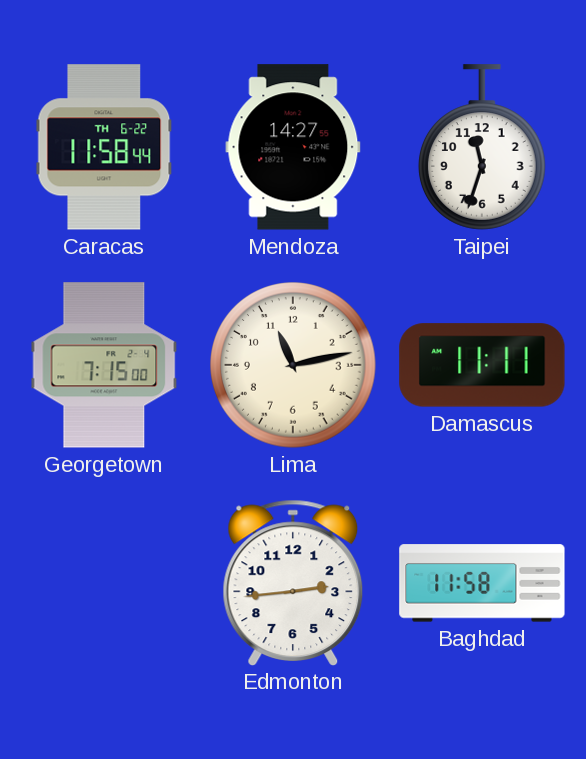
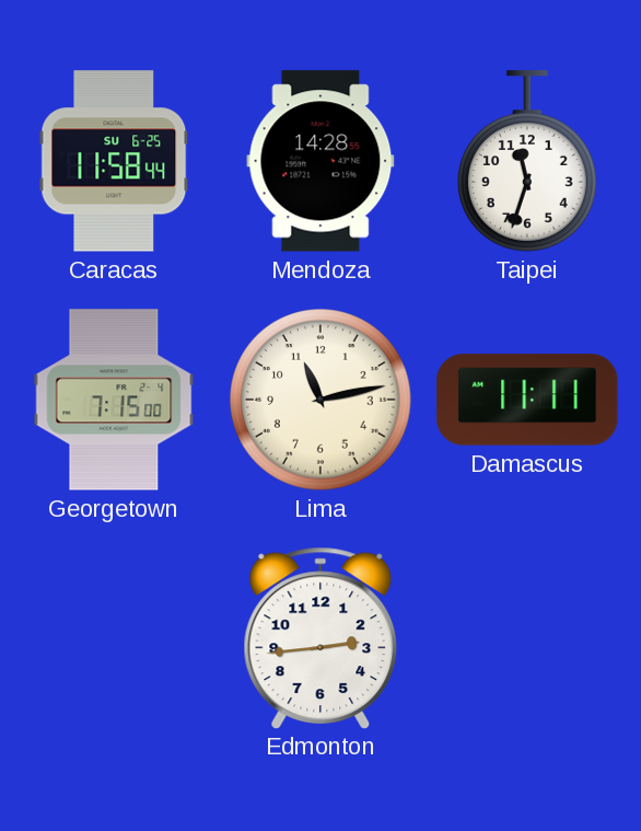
Caracas date: TH 6-22 -> SU 6-25
Mendoza: 14:27 -> 14:28
Baghdad: 11:58 -> none
